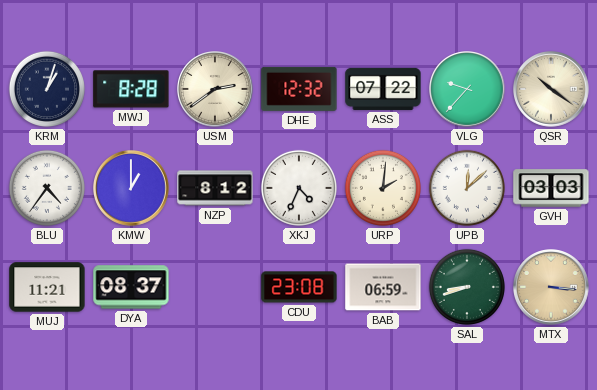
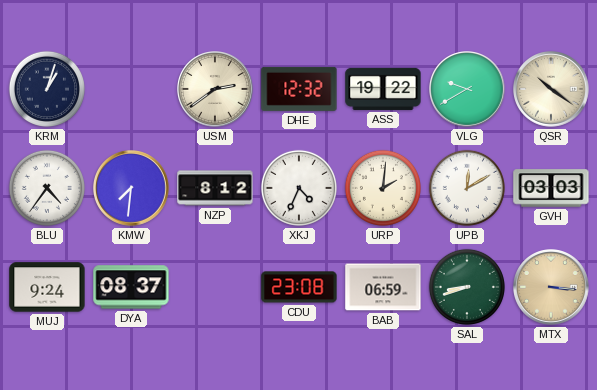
MWJ: 8:28 -> none
ASS: 07:22 -> 19:22
VLG: 9:37 -> 9:40
KMW: 1:00 -> 7:31
UPB: 12:08 -> 12:10
MUJ: 11:21 -> 9:24
